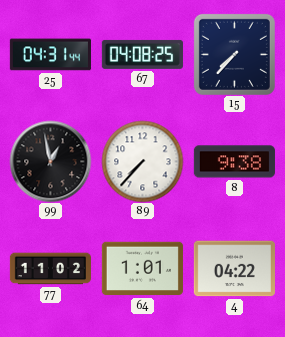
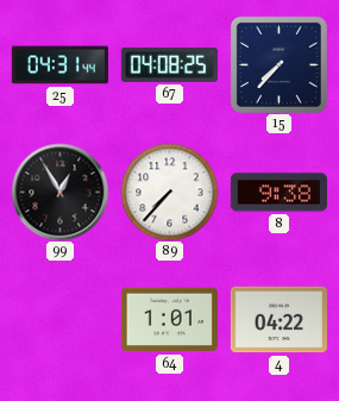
99: 12:58 -> 12:55
77: 11:02 -> none
